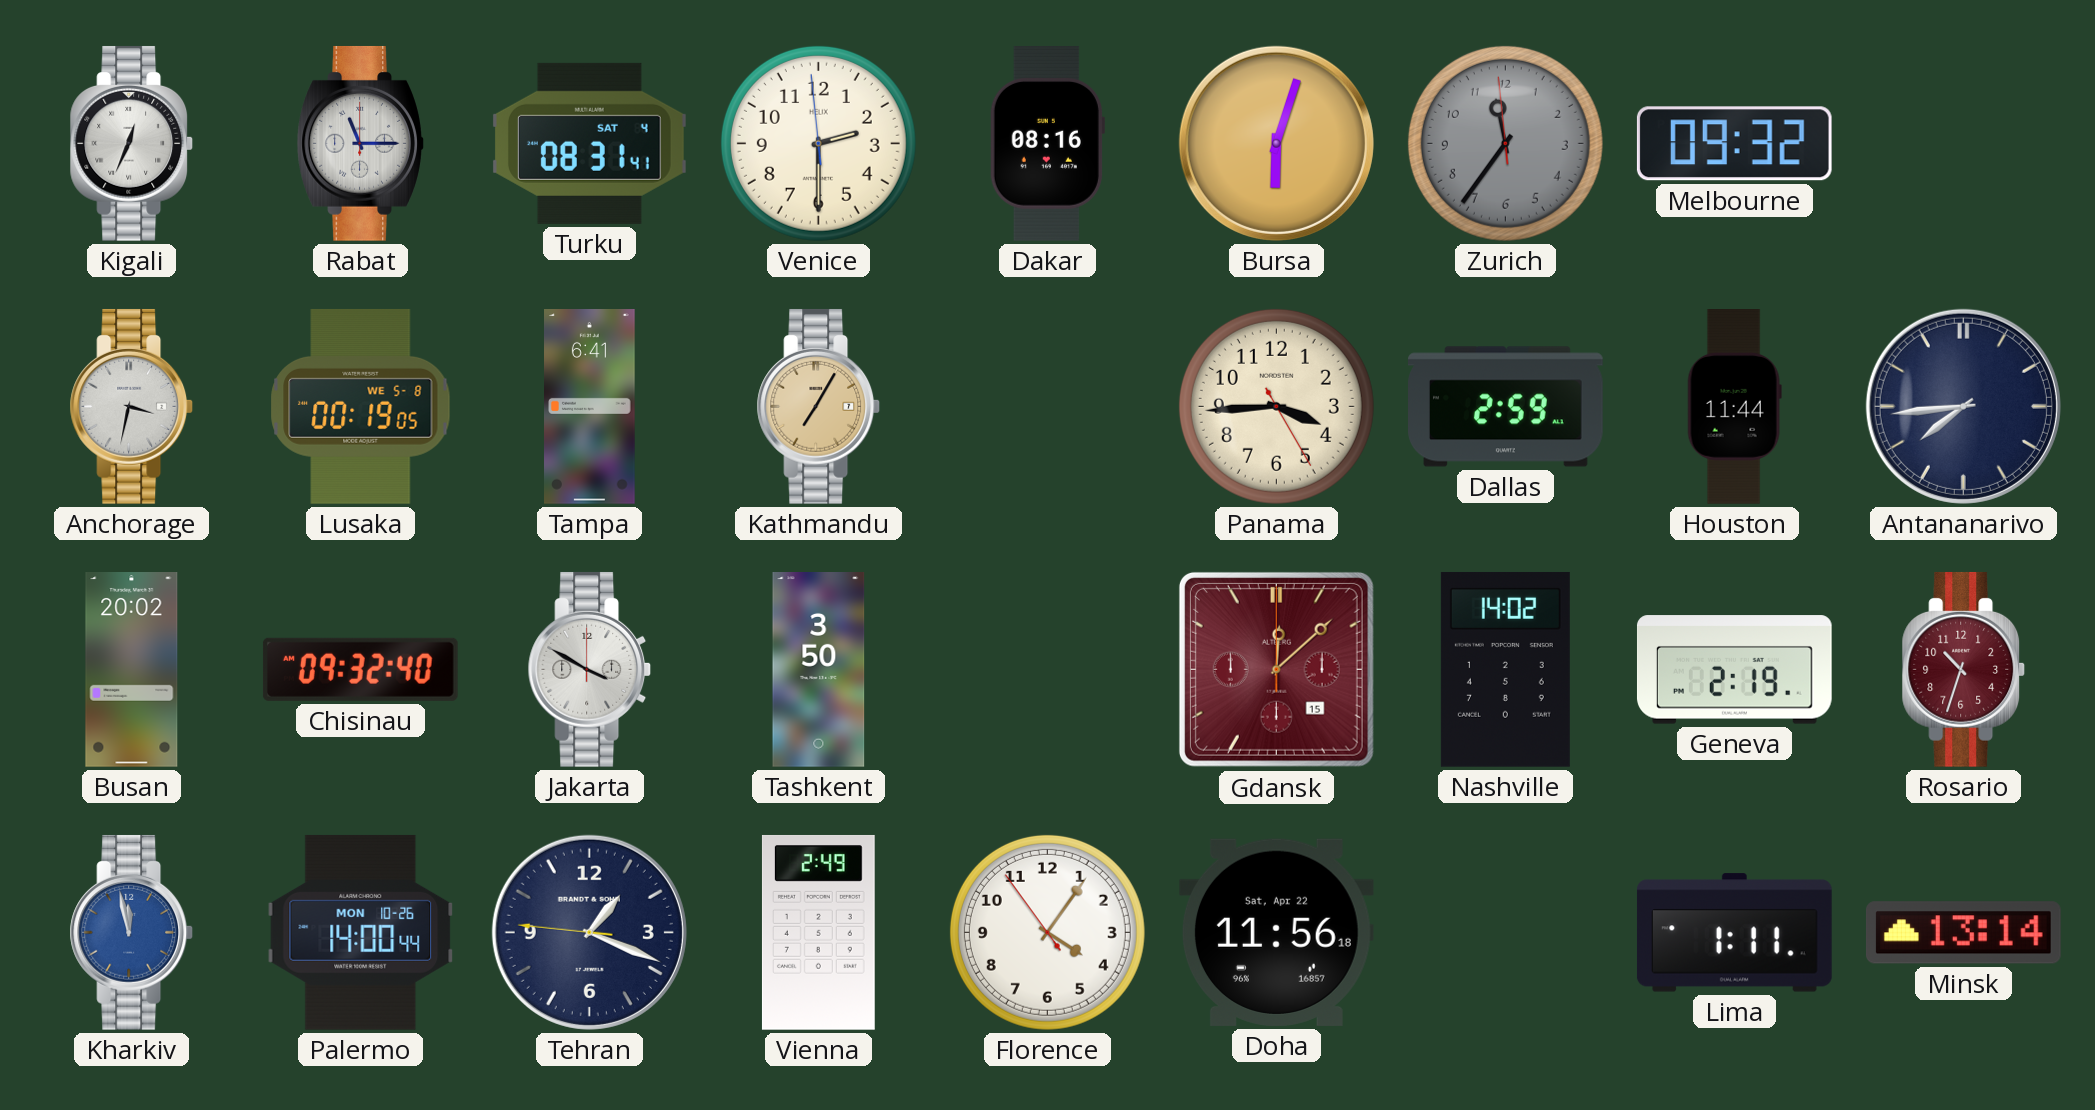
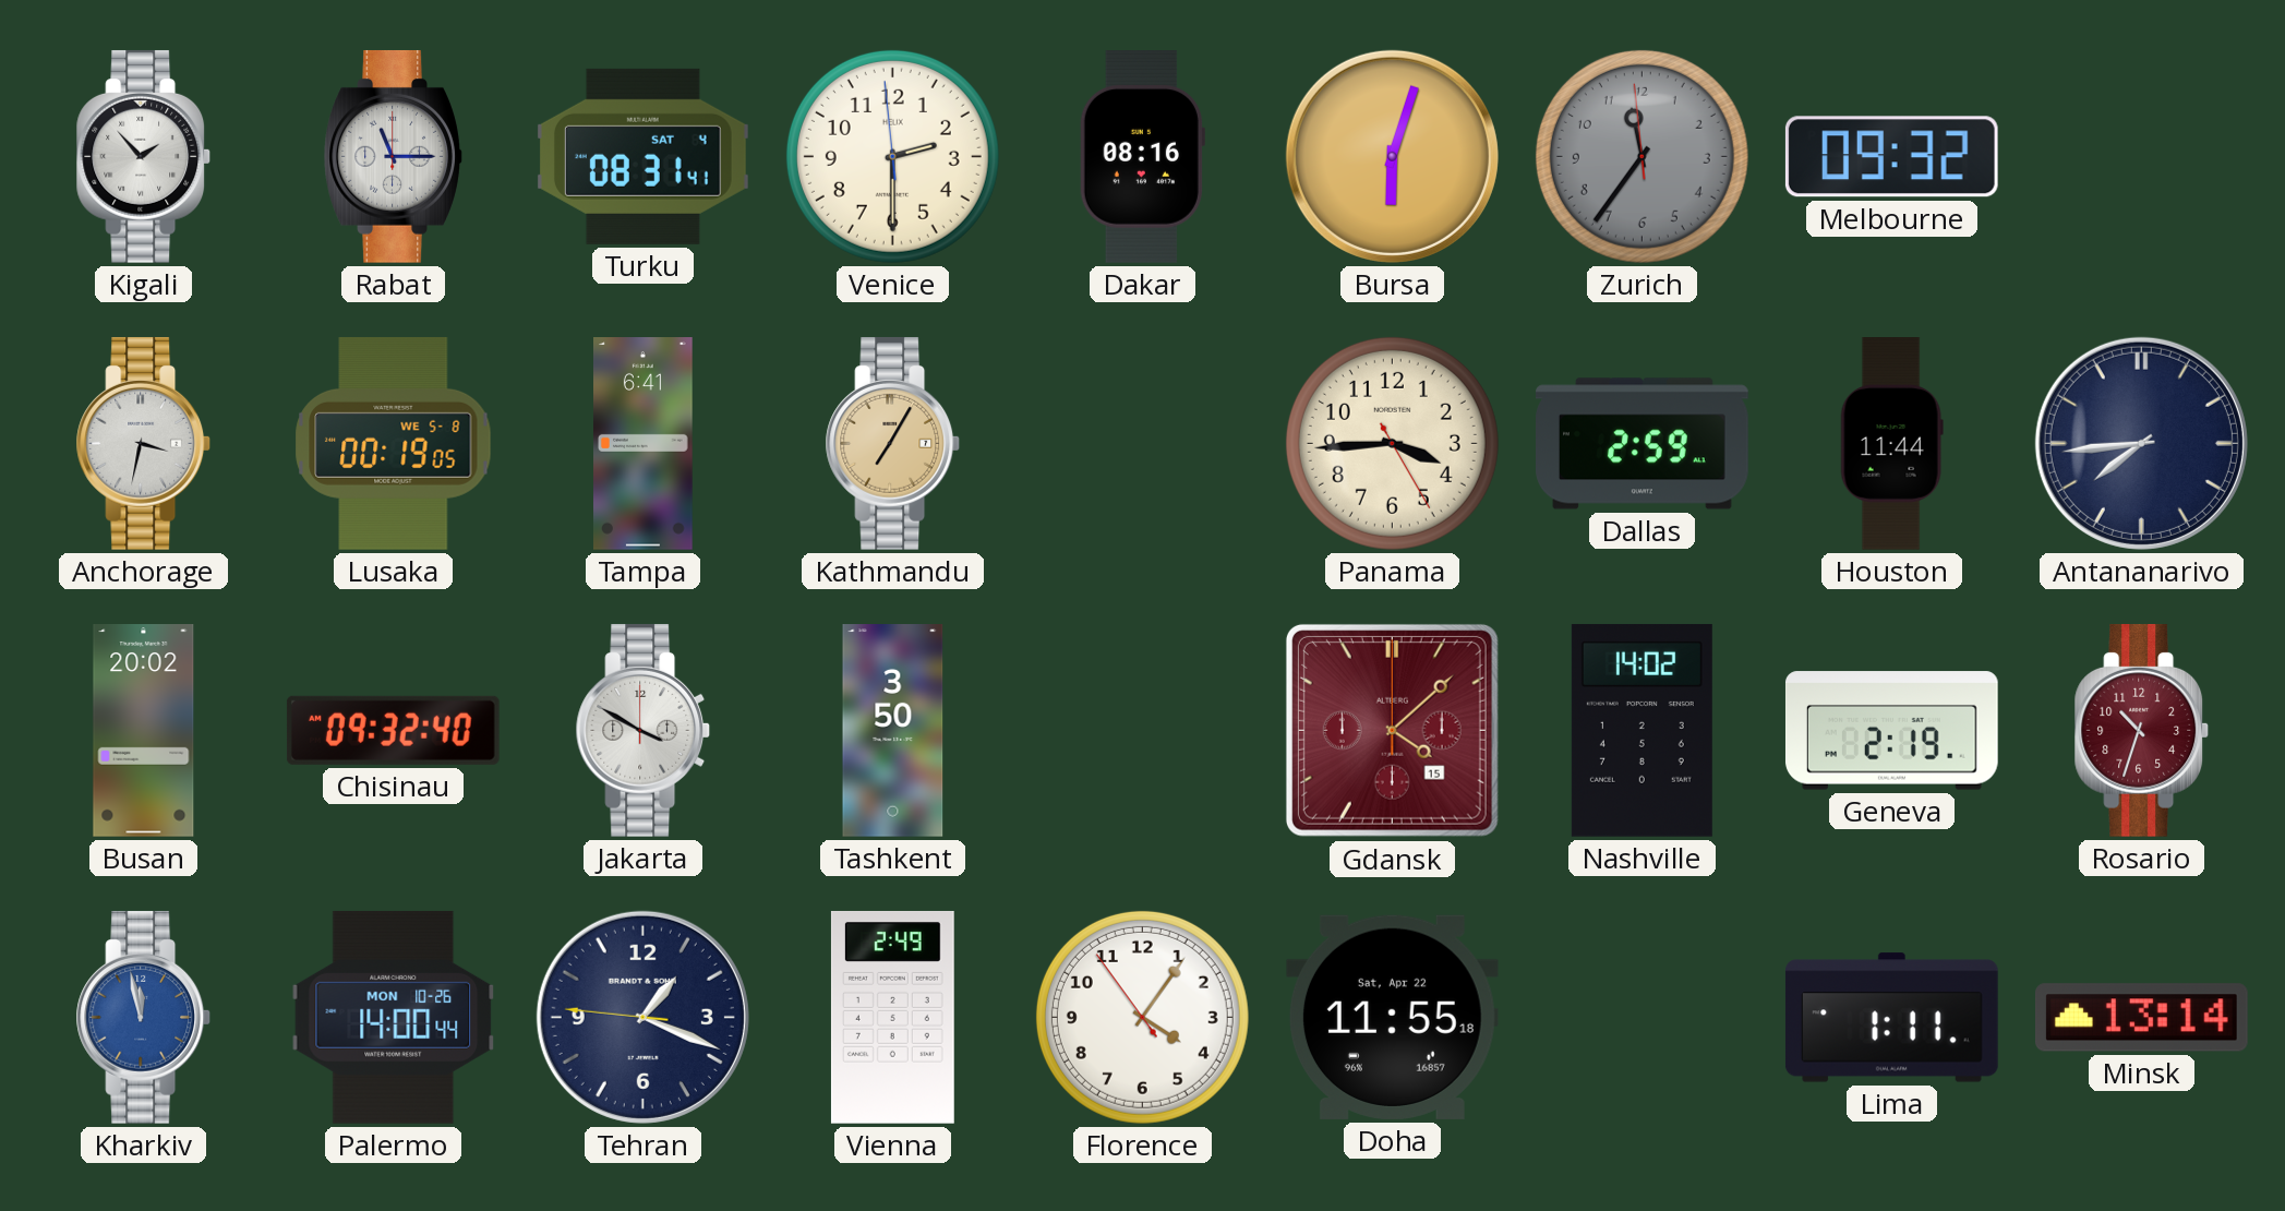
Kigali: 12:34 -> 1:53
Gdansk: 12:08 -> 4:08
Doha: 11:56 -> 11:55
